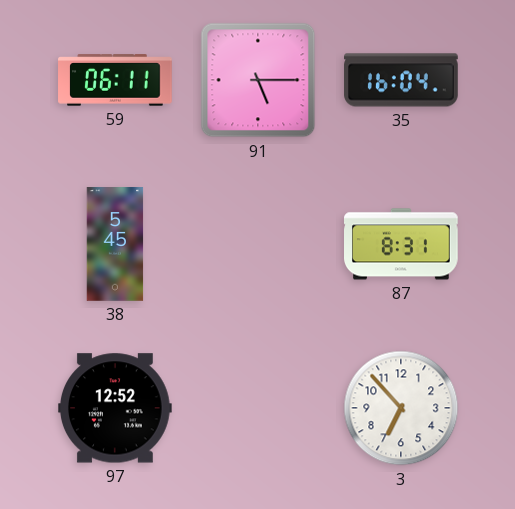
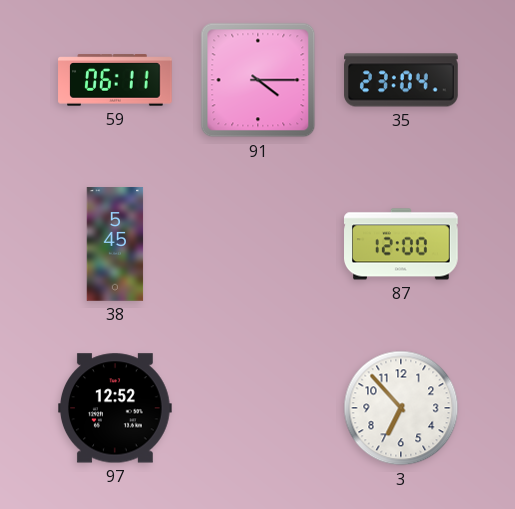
91: 5:15 -> 4:15
35: 16:04 -> 23:04
87: 8:31 -> 12:00
